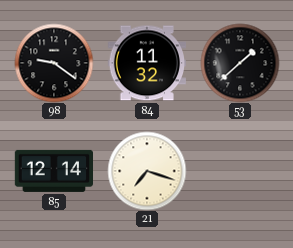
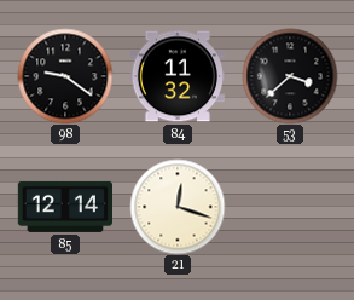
53: 1:38 -> 3:38
21: 7:18 -> 12:18
